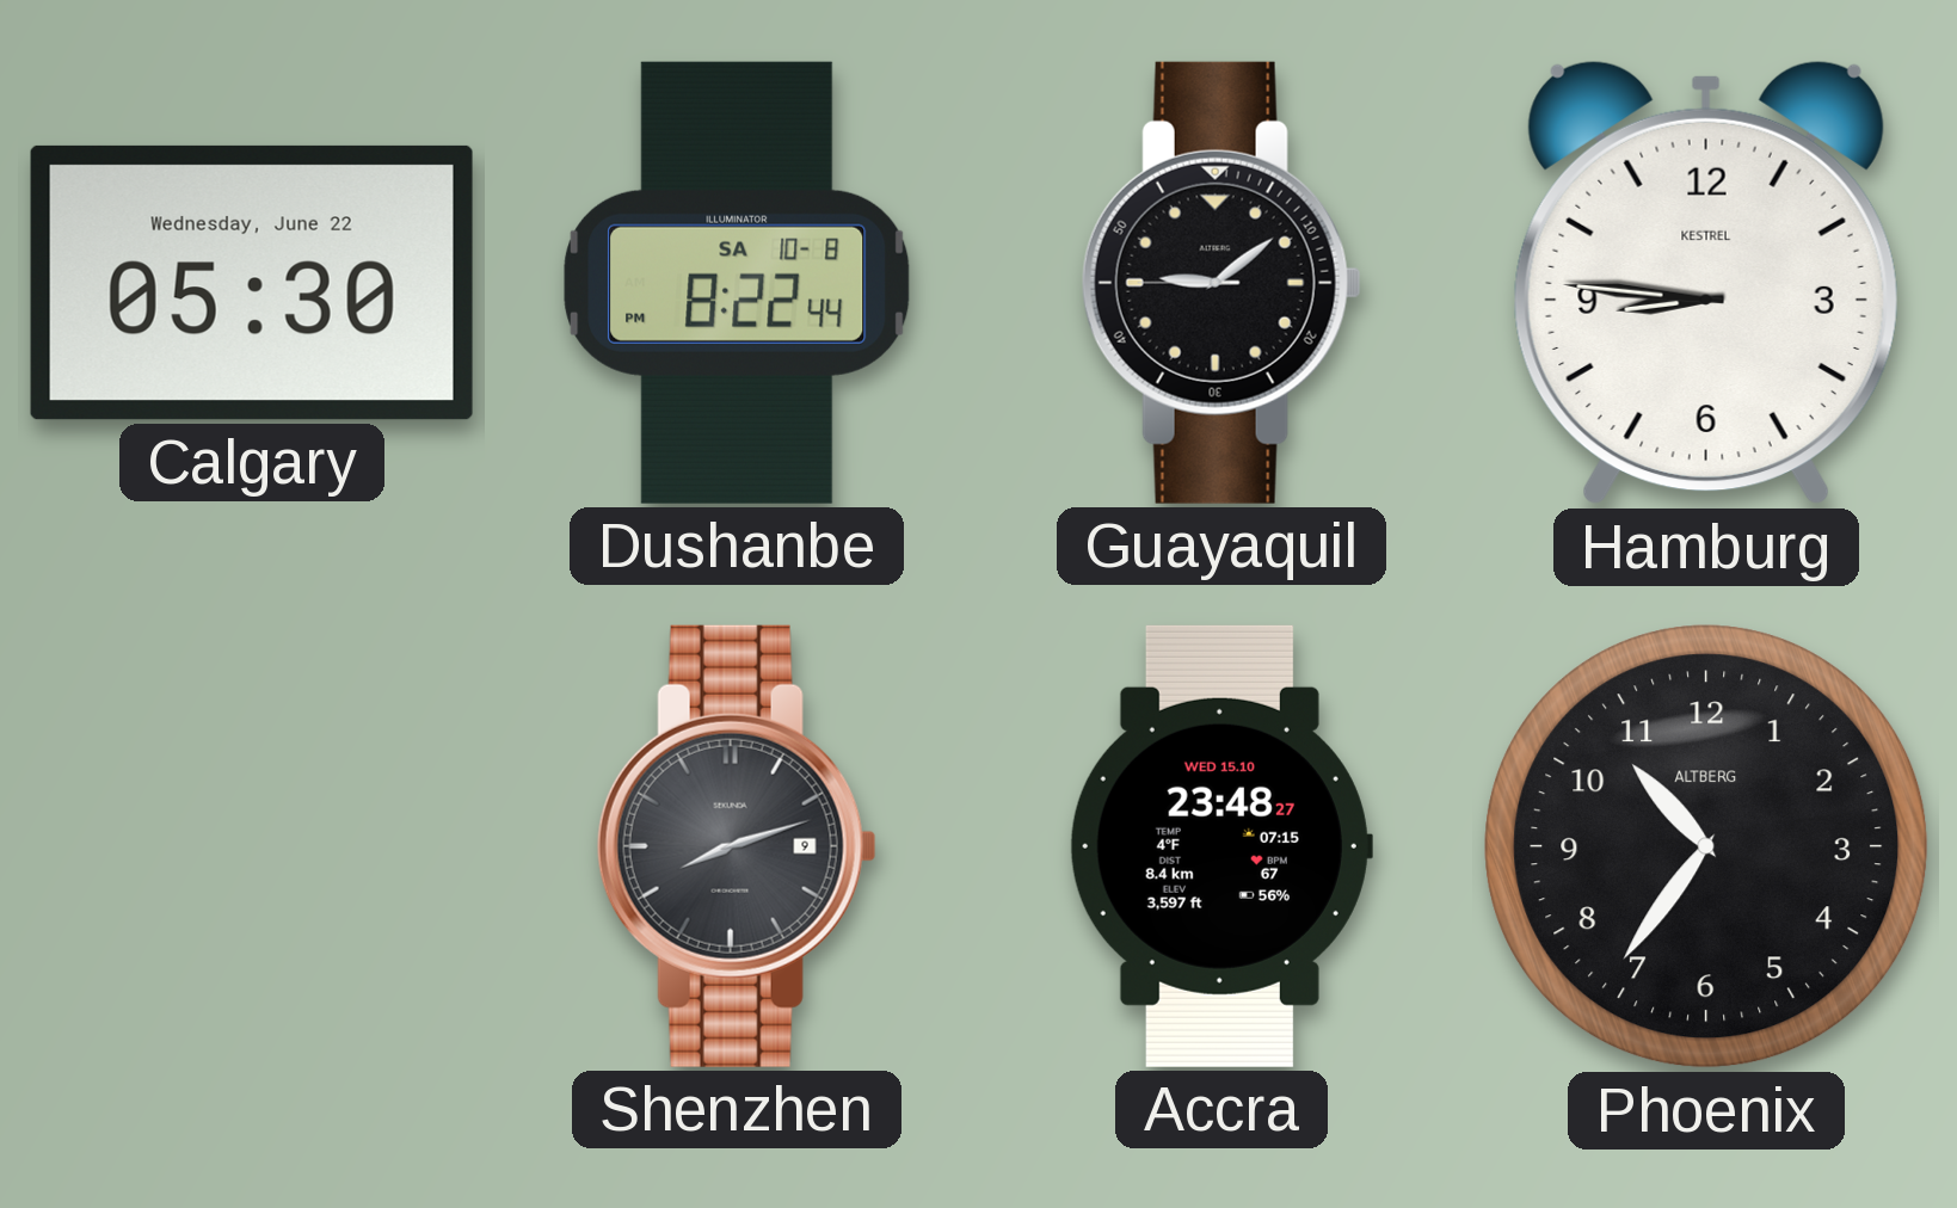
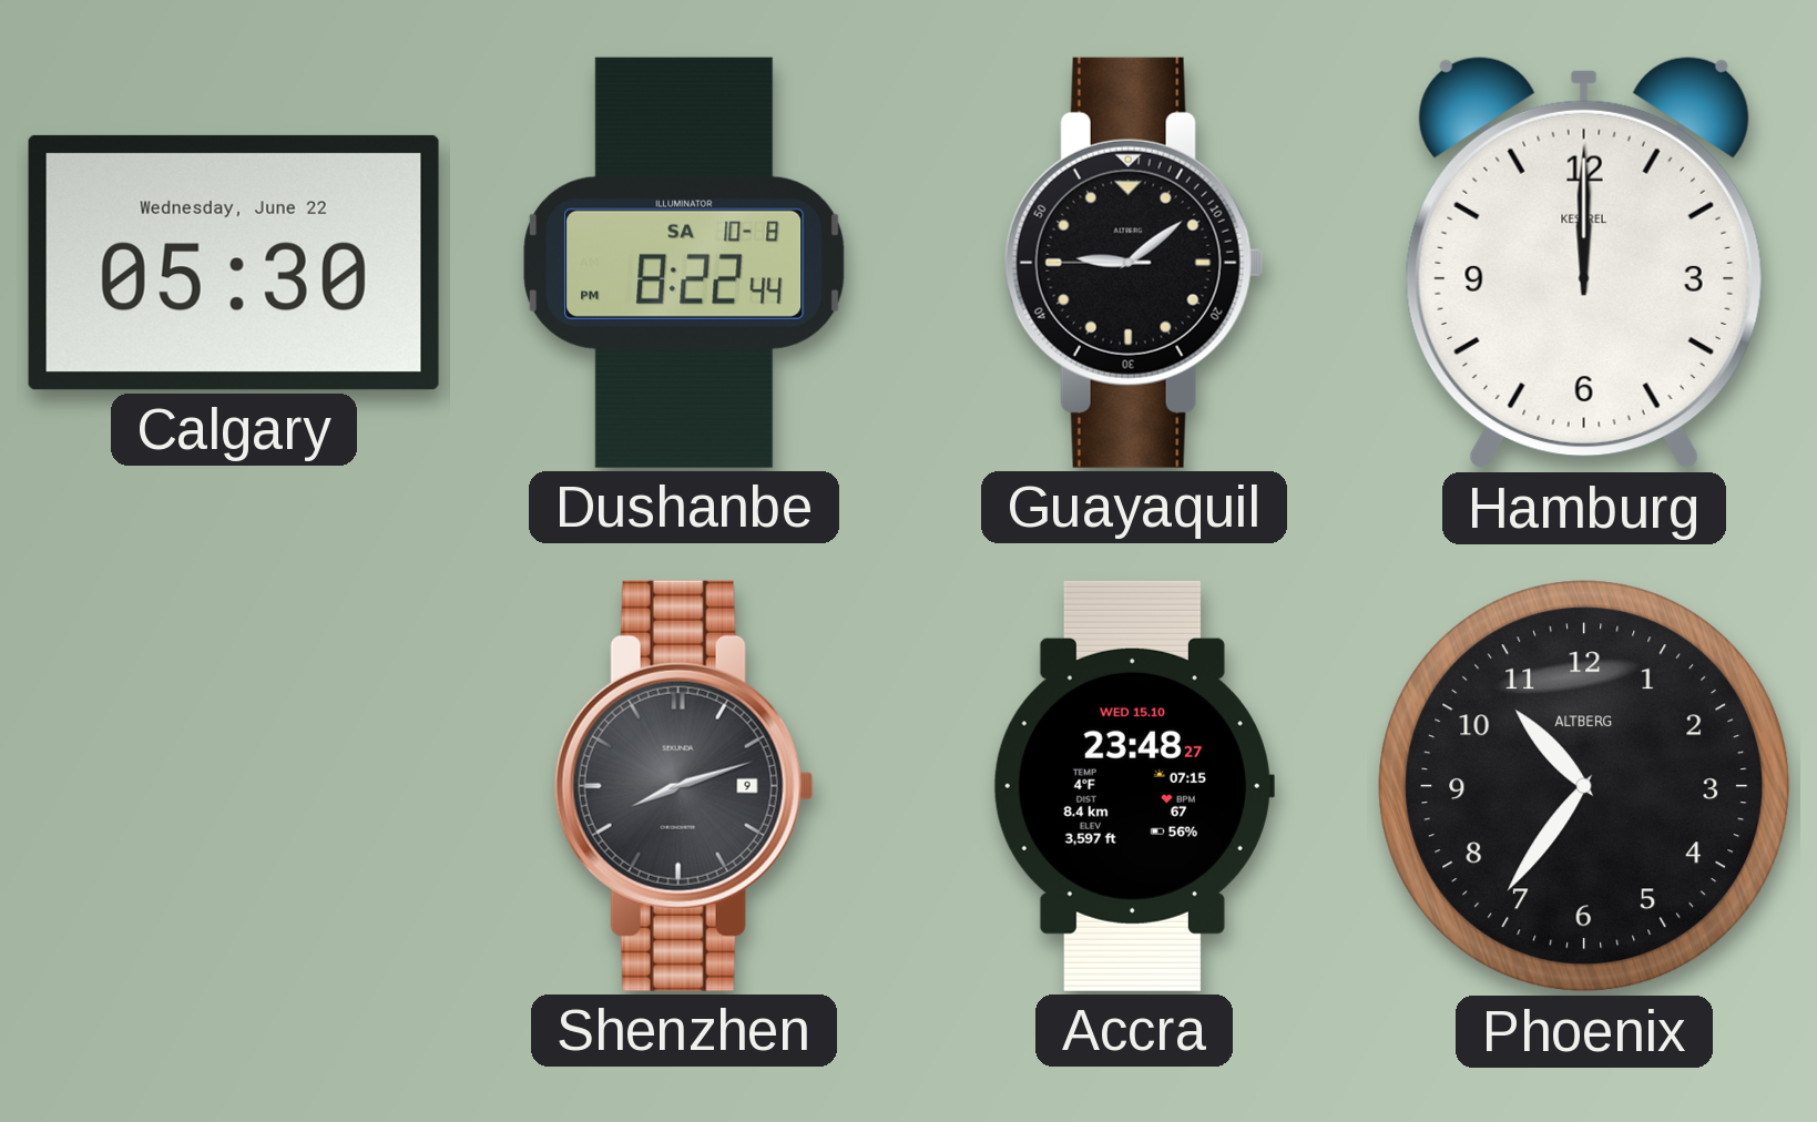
Hamburg: 8:46 -> 12:00
